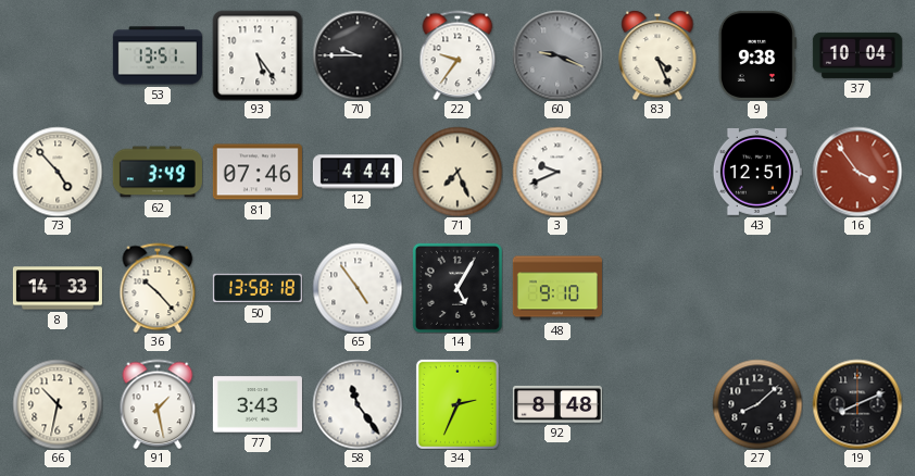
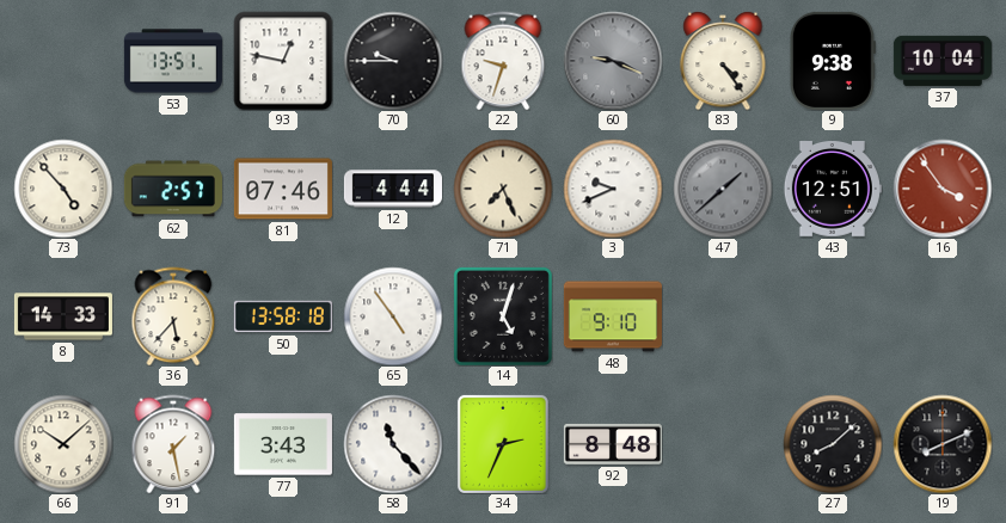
93: 5:24 -> 12:47
22: 9:36 -> 9:33
83: 4:26 -> 4:24
62: 3:49 -> 2:57
47: none -> 1:38
36: 10:23 -> 5:37
14: 5:05 -> 5:03
66: 10:32 -> 10:08
58: 11:24 -> 11:23
